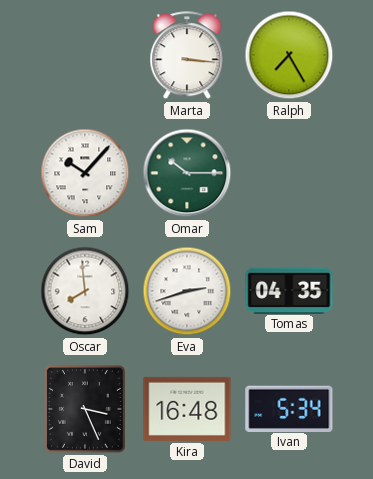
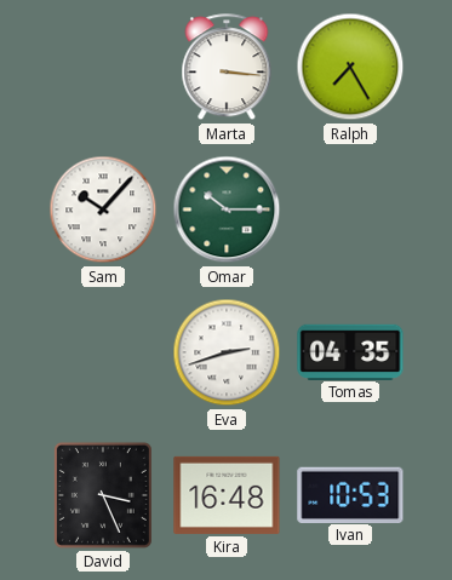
Oscar: 7:59 -> none
Ivan: 5:34 -> 10:53
